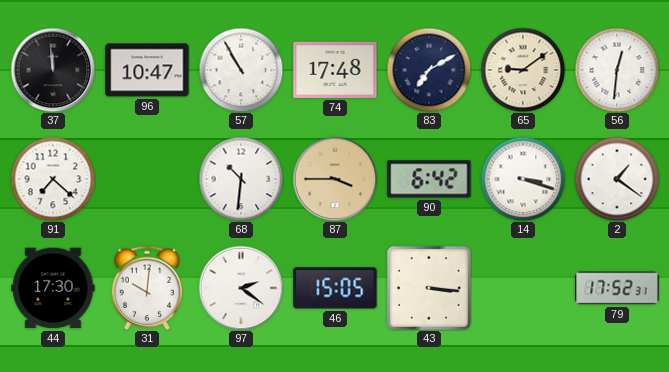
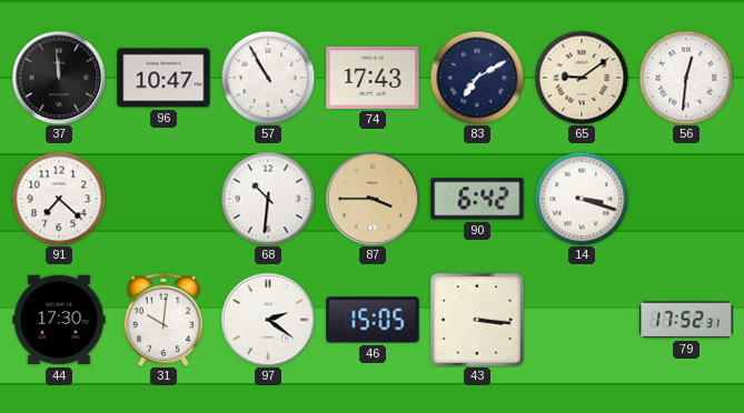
74: 17:48 -> 17:43
2: 1:21 -> none
